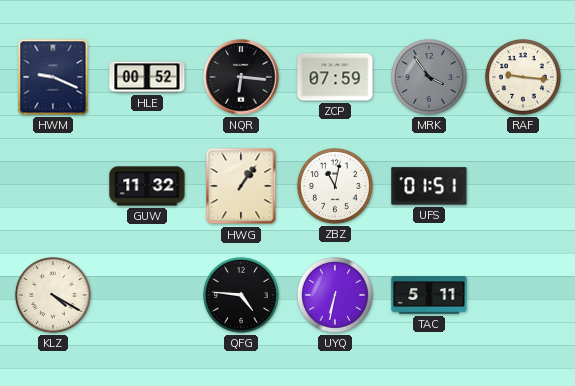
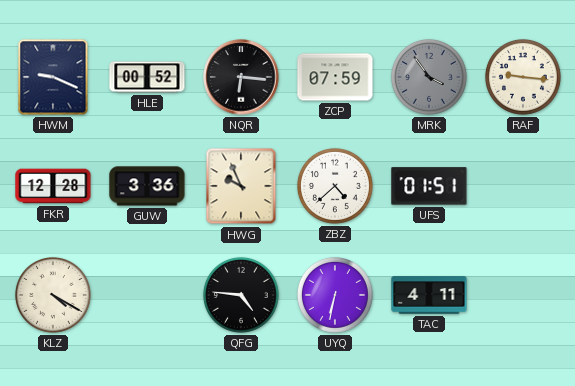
FKR: none -> 12:28
GUW: 11:32 -> 3:36
HWG: 1:06 -> 9:56
ZBZ: 11:02 -> 4:38
TAC: 5:11 -> 4:11
